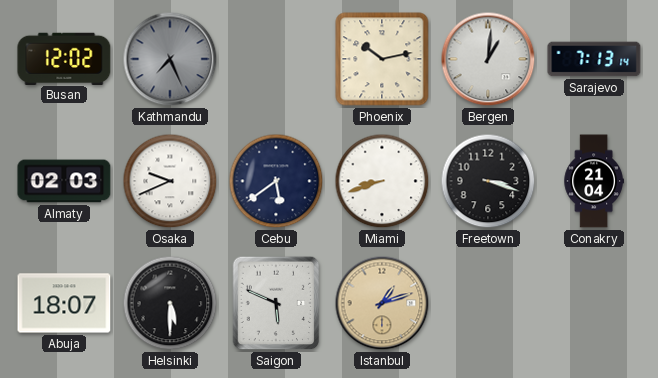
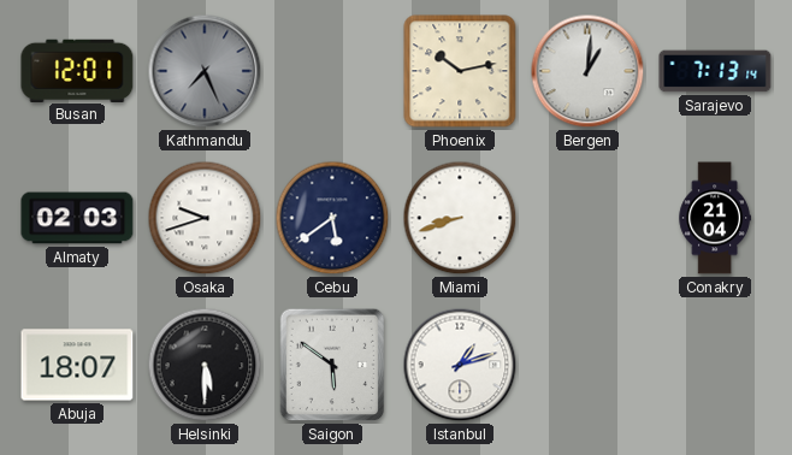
Busan: 12:02 -> 12:01
Osaka: 9:41 -> 9:42
Freetown: 3:18 -> none
Saigon: 5:49 -> 5:51
Istanbul dial: champagne -> white
